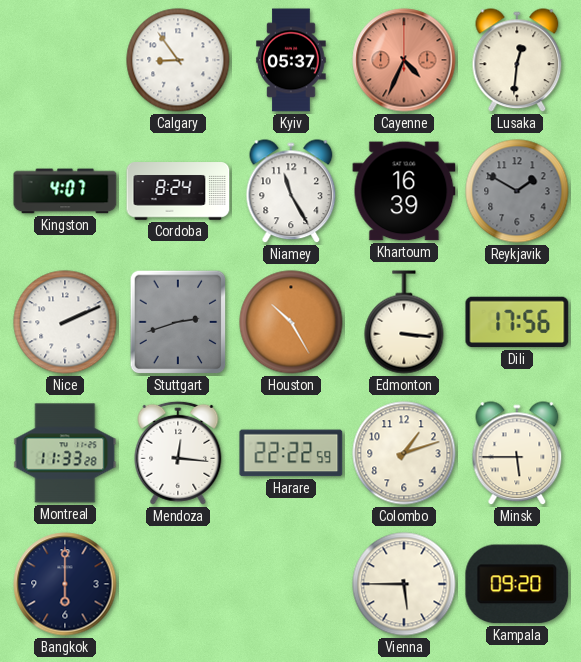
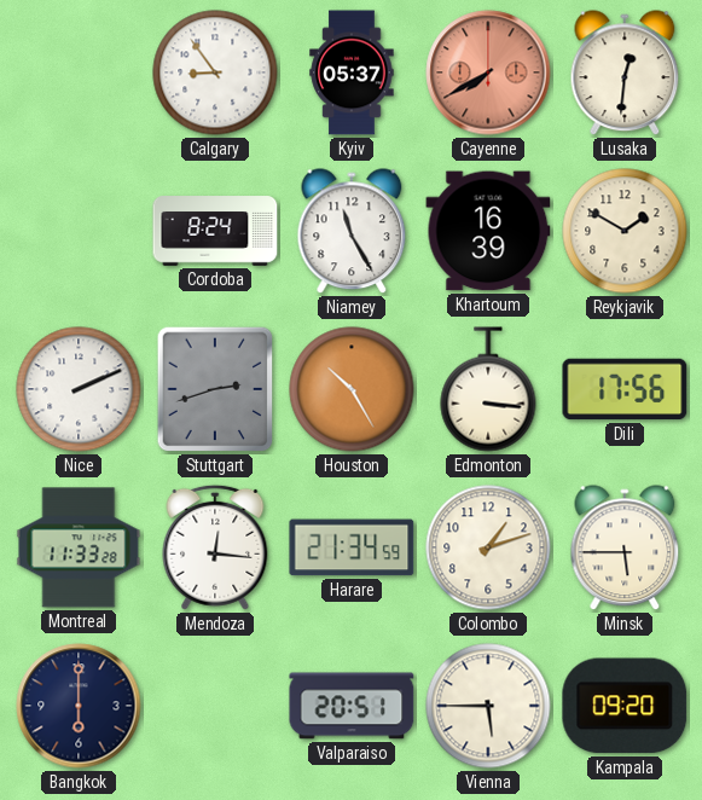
Cayenne: 4:34 -> 7:40
Kingston: 4:07 -> none
Reykjavik dial: grey -> cream
Harare: 22:22 -> 21:34
Valparaiso: none -> 20:51
